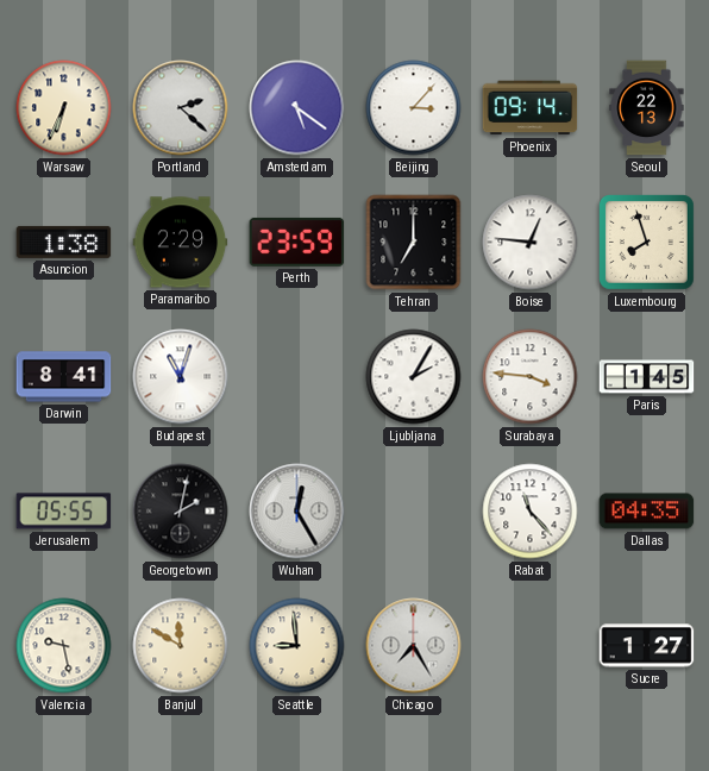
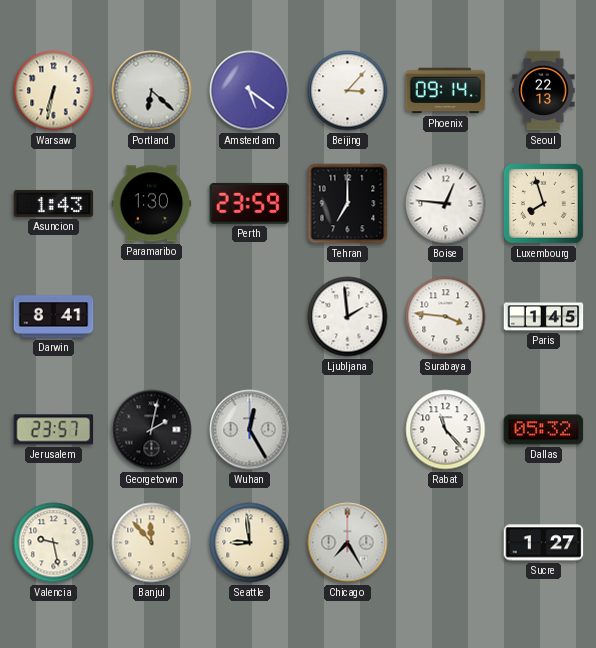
Warsaw: 6:34 -> 6:32
Portland: 2:22 -> 6:22
Asuncion: 1:38 -> 1:43
Paramaribo: 2:29 -> 1:30
Budapest: 11:03 -> none
Ljubljana: 2:05 -> 1:59
Jerusalem: 05:55 -> 23:57
Dallas: 04:35 -> 05:32
Banjul: 11:50 -> 11:53
